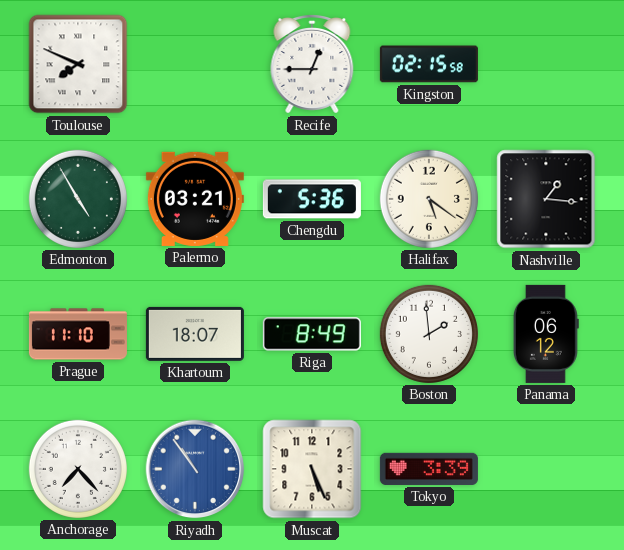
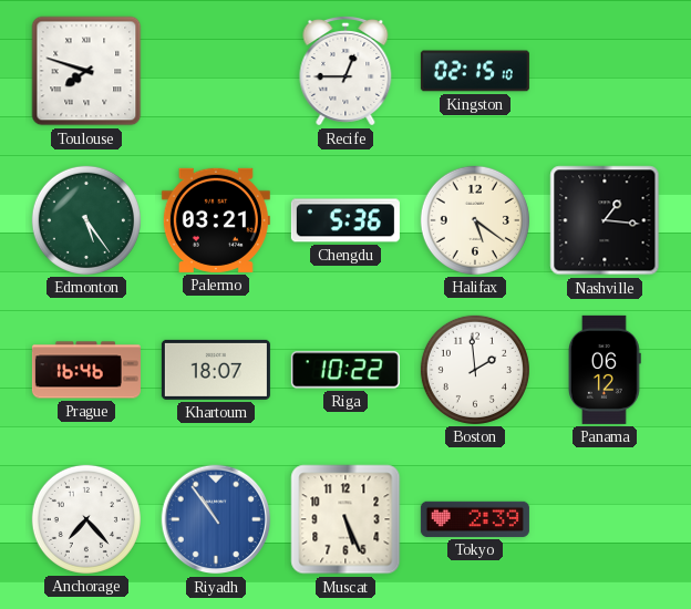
Toulouse: 7:49 -> 7:48
Kingston: 02:15:58 -> 02:15:10
Edmonton: 4:55 -> 5:24
Prague: 11:10 -> 16:46
Riga: 8:49 -> 10:22
Tokyo: 3:39 -> 2:39
